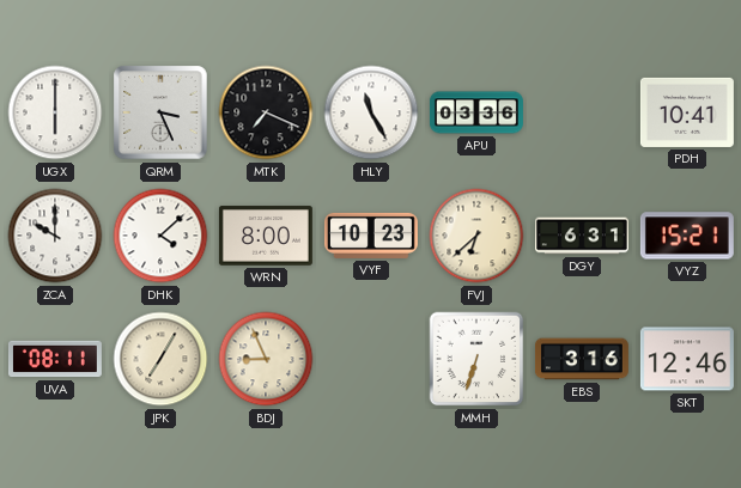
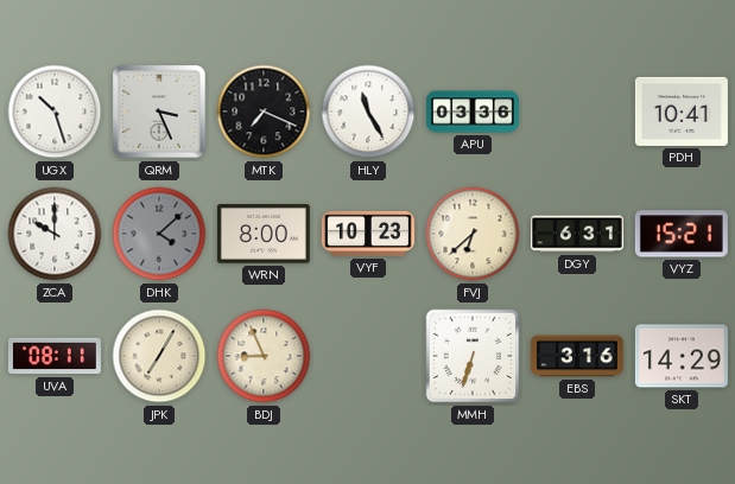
UGX: 6:00 -> 10:27
DHK dial: white -> grey
SKT: 12:46 -> 14:29
